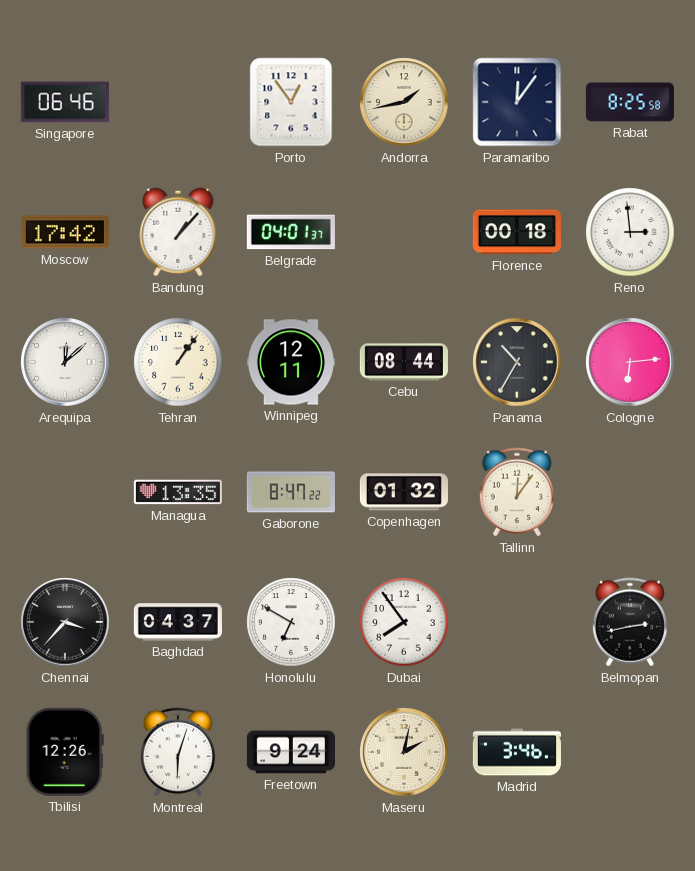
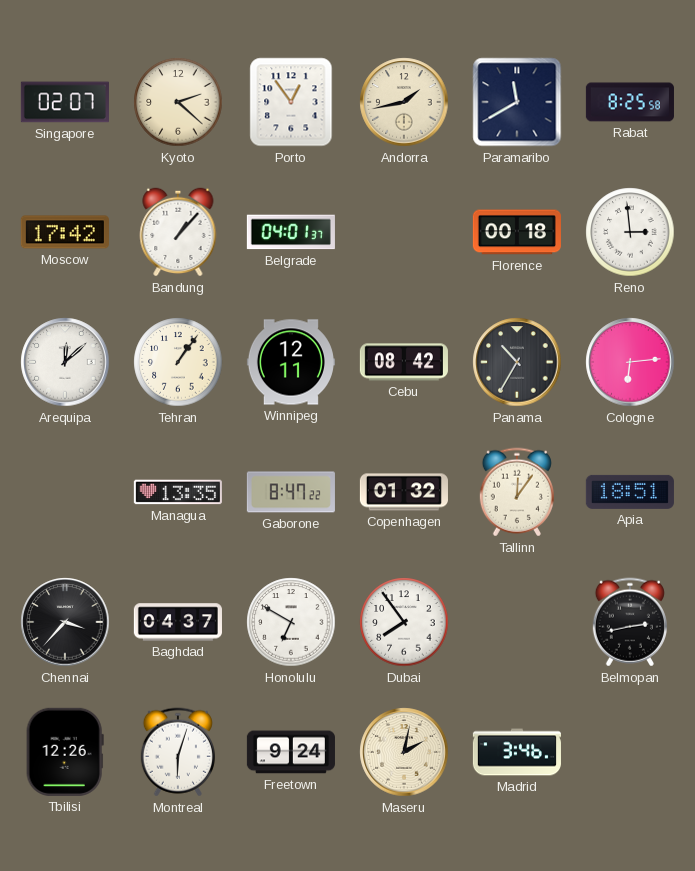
Singapore: 06:46 -> 02:07
Kyoto: none -> 2:22
Paramaribo: 12:06 -> 11:40
Cebu: 08:44 -> 08:42
Apia: none -> 18:51
